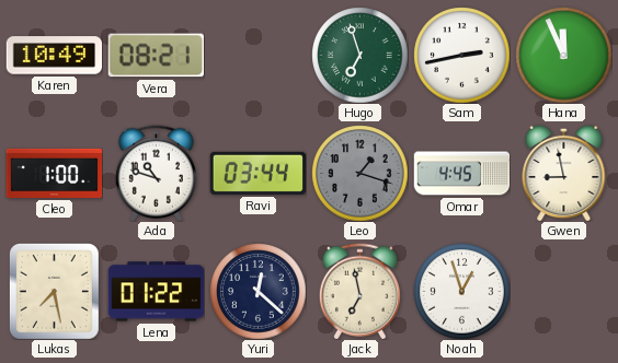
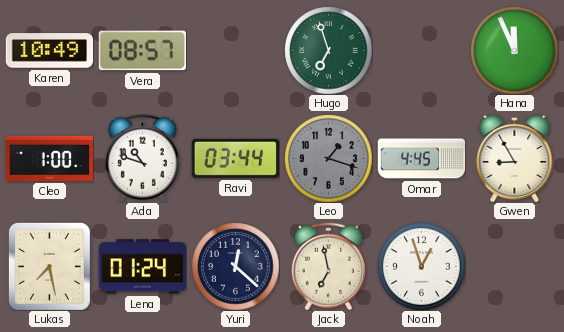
Vera: 08:21 -> 08:57
Sam: 2:43 -> none
Gwen: 8:58 -> 8:55
Lena: 01:22 -> 01:24
